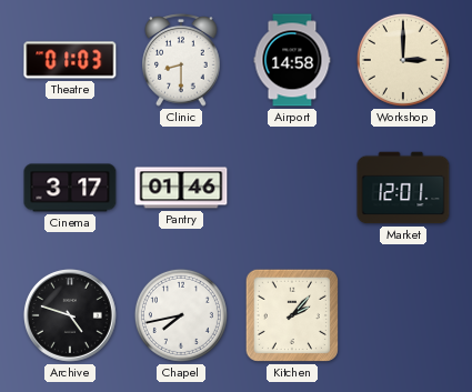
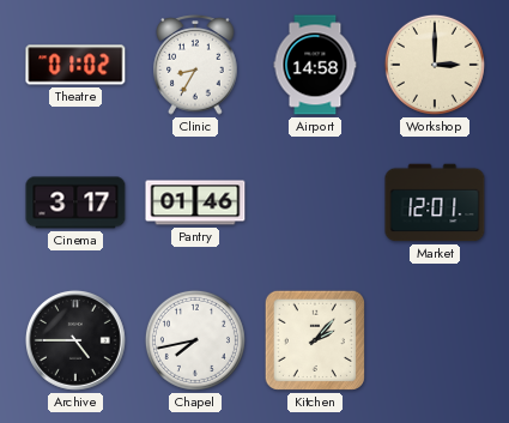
Theatre: 01:03 -> 01:02
Clinic: 8:30 -> 8:35
Archive: 4:48 -> 4:45
